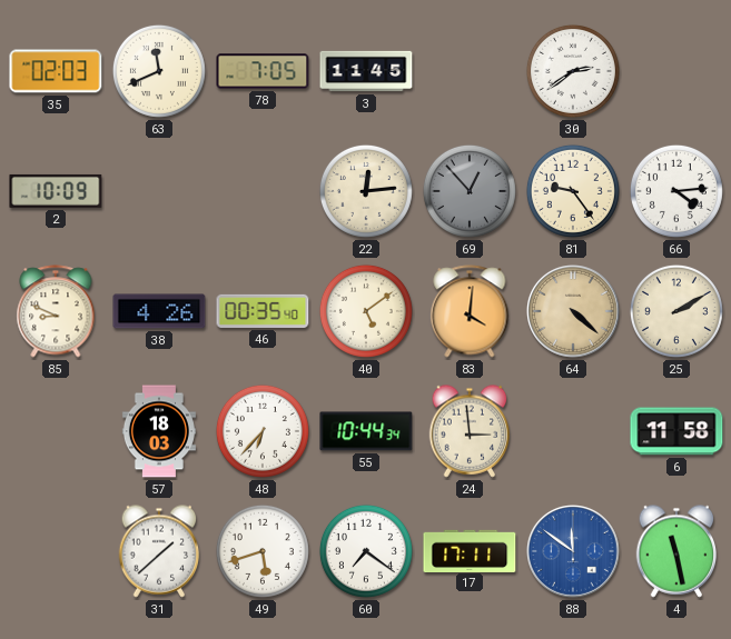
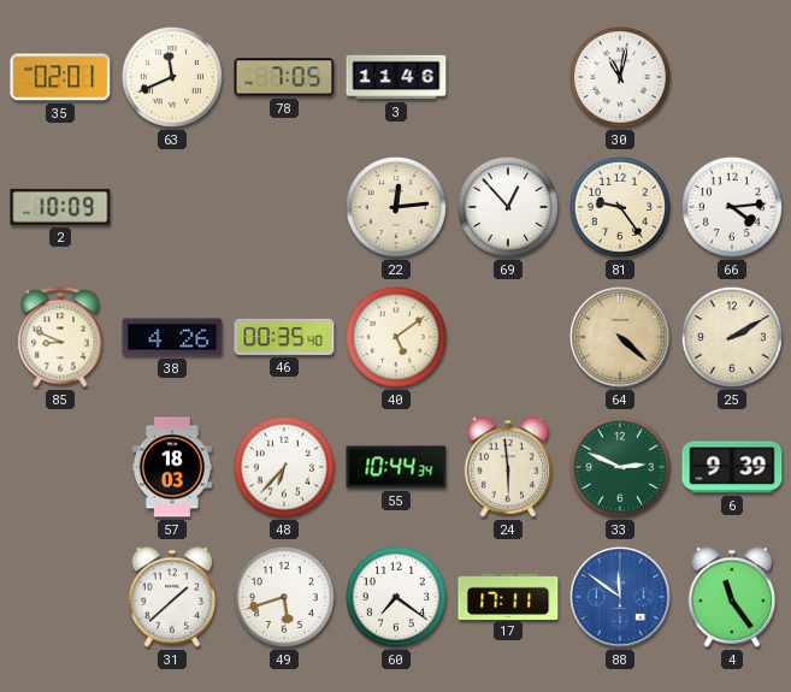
35: 02:03 -> 02:01
3: 11:45 -> 11:46
30: 2:39 -> 11:02
69 dial: grey -> white
83: 4:01 -> none
24: 2:59 -> 5:59
33: none -> 2:49
6: 11:58 -> 9:39
4: 11:28 -> 11:24
